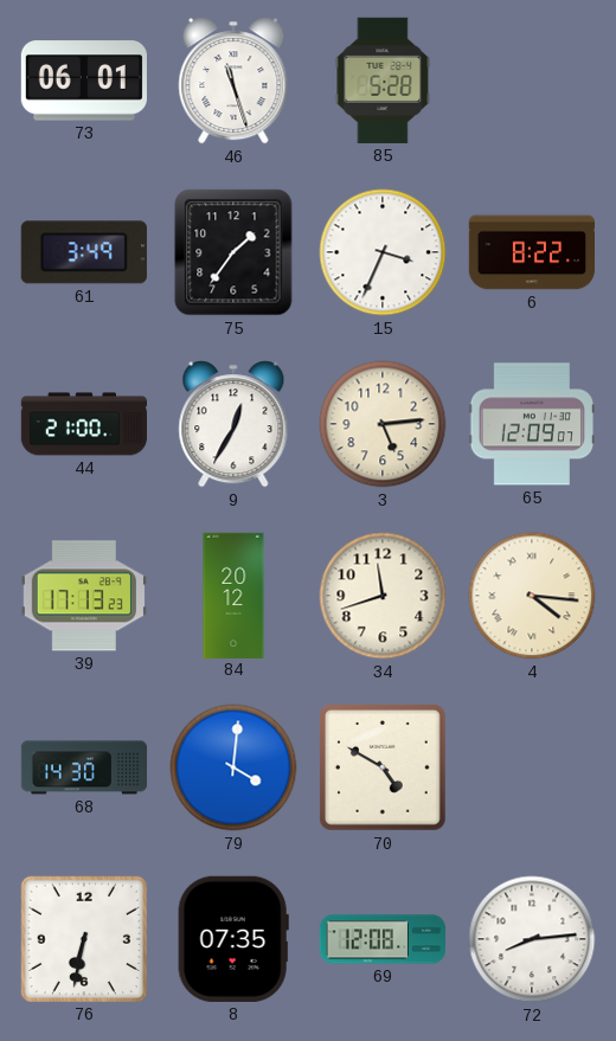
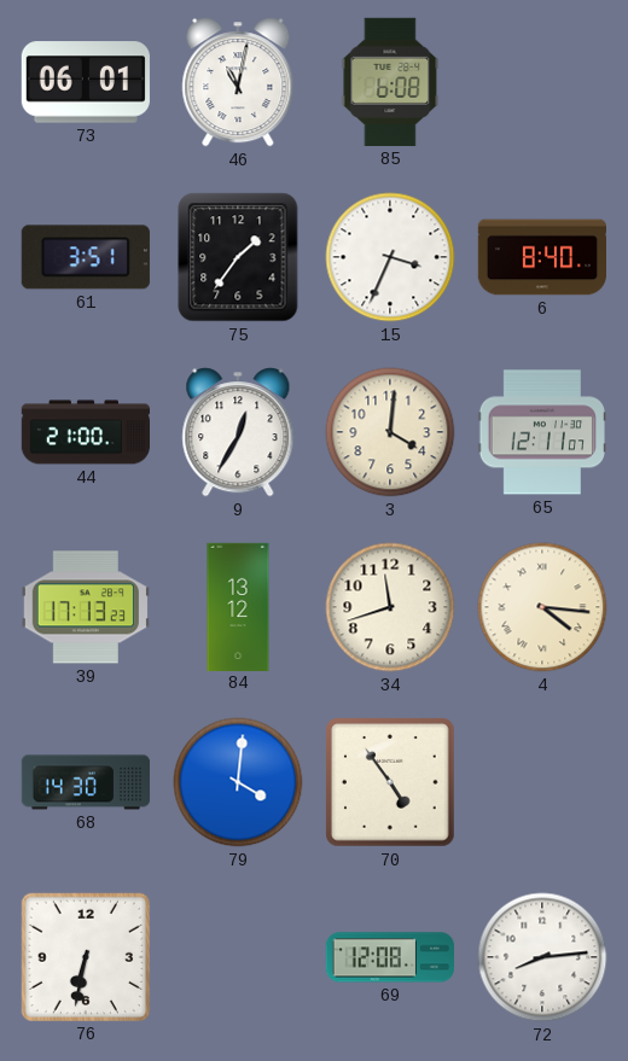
46: 11:27 -> 11:02
85: 5:28 -> 6:08
61: 3:49 -> 3:51
6: 8:22 -> 8:40
3: 5:14 -> 4:01
65: 12:09 -> 12:11
84: 20:12 -> 13:12
70: 4:50 -> 4:54
8: 07:35 -> none
